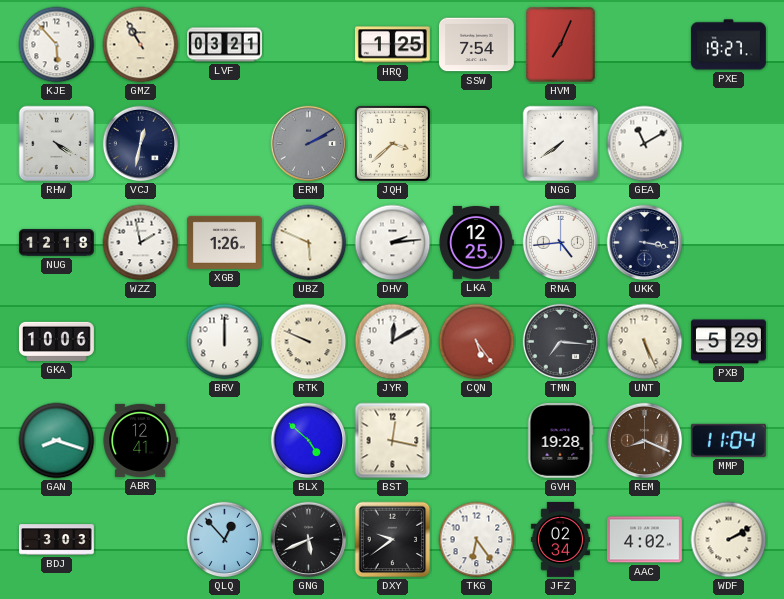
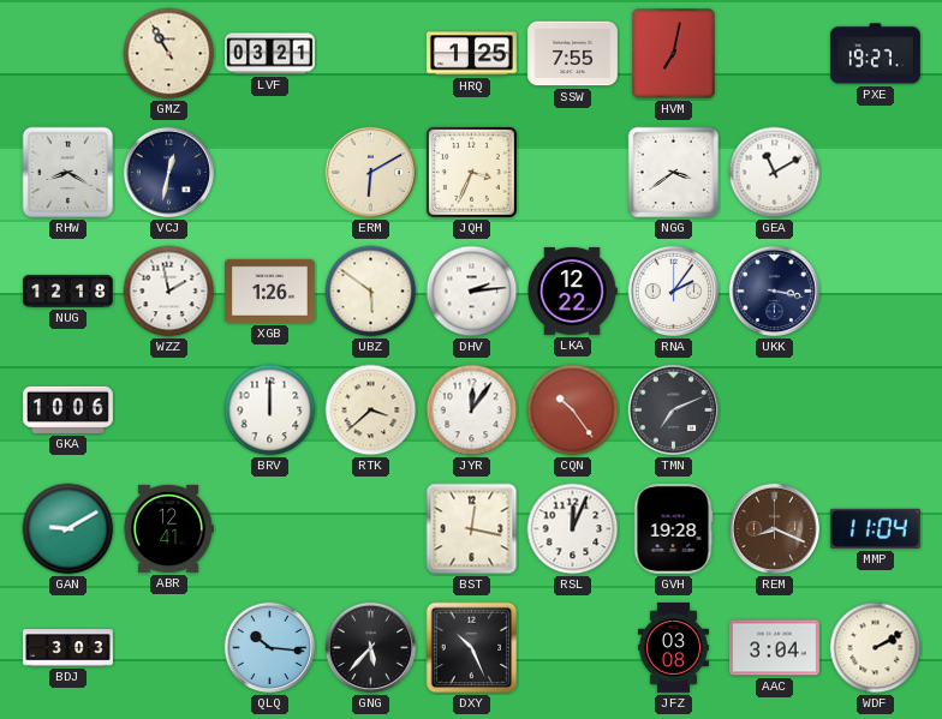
KJE: 5:53 -> none
SSW: 7:54 -> 7:55
HVM: 7:04 -> 7:02
RHW: 4:20 -> 8:20
ERM: 2:10 -> 6:10
ERM dial: grey -> cream
JQH: 3:38 -> 3:34
NGG: 7:39 -> 3:39
UBZ: 5:49 -> 5:51
LKA: 12:25 -> 12:22
RNA: 4:44 -> 2:06
RTK: 9:49 -> 3:38
JYR: 12:10 -> 12:06
CQN: 5:24 -> 10:24
TMN: 7:16 -> 7:11
UNT: 5:26 -> none
PXB: 5:29 -> none
GAN: 8:18 -> 9:10
BLX: 4:52 -> none
RSL: none -> 12:04
QLQ: 12:53 -> 10:16
GNG: 5:41 -> 5:37
DXY: 9:39 -> 10:26
TKG: 6:24 -> none
JFZ: 02:34 -> 03:08
AAC: 4:02 -> 3:04
